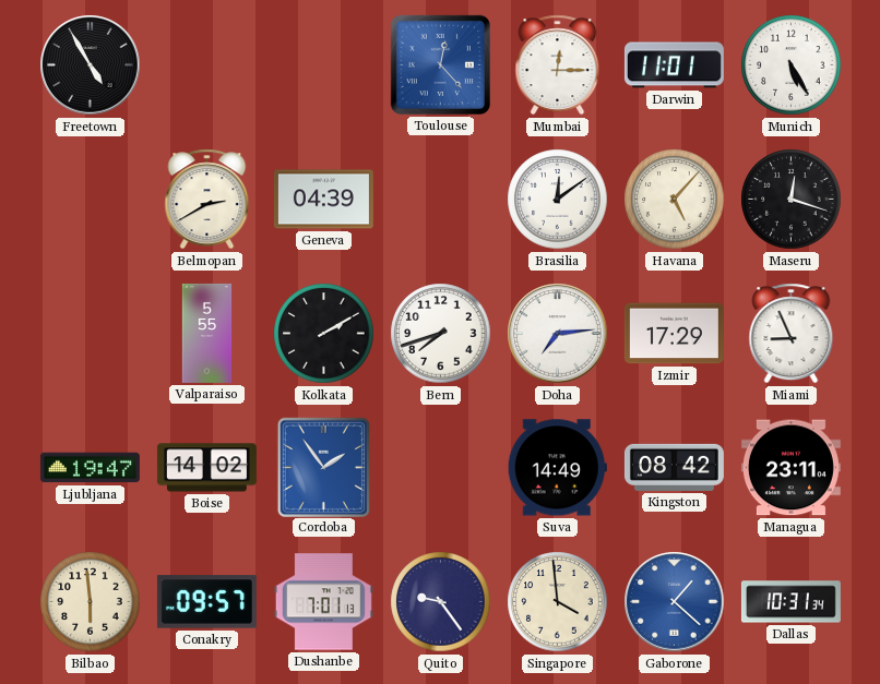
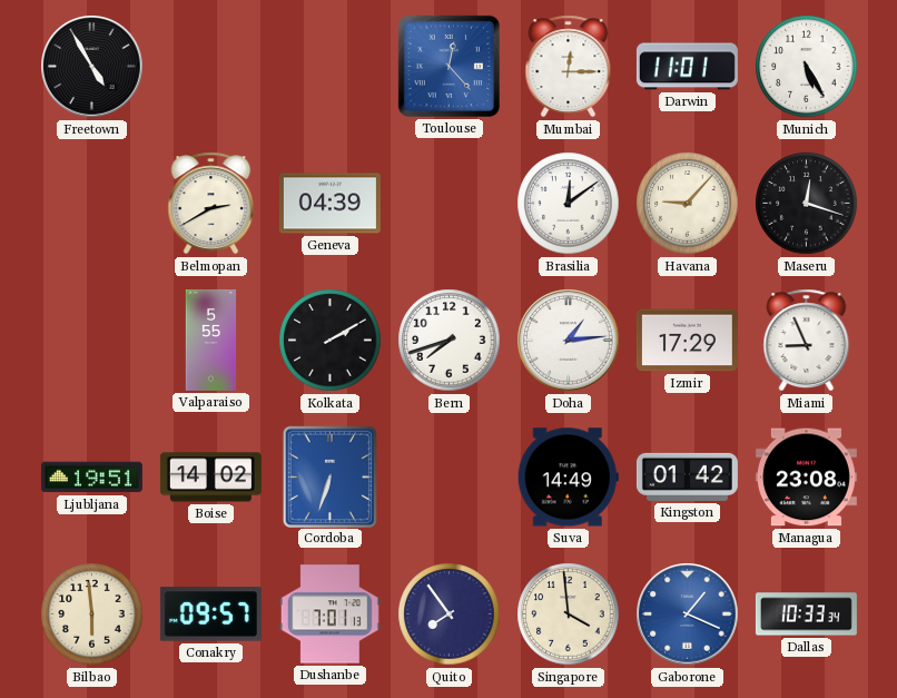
Havana: 5:07 -> 9:07
Doha: 7:14 -> 1:14
Ljubljana: 19:47 -> 19:51
Cordoba: 1:54 -> 6:33
Kingston: 08:42 -> 01:42
Managua: 23:11 -> 23:08
Quito: 9:24 -> 7:54
Gaborone: 1:22 -> 1:19
Dallas: 10:31 -> 10:33
